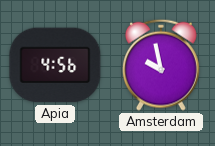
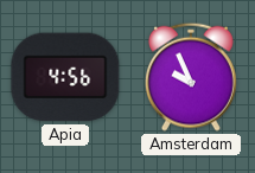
Amsterdam: 9:58 -> 9:56
